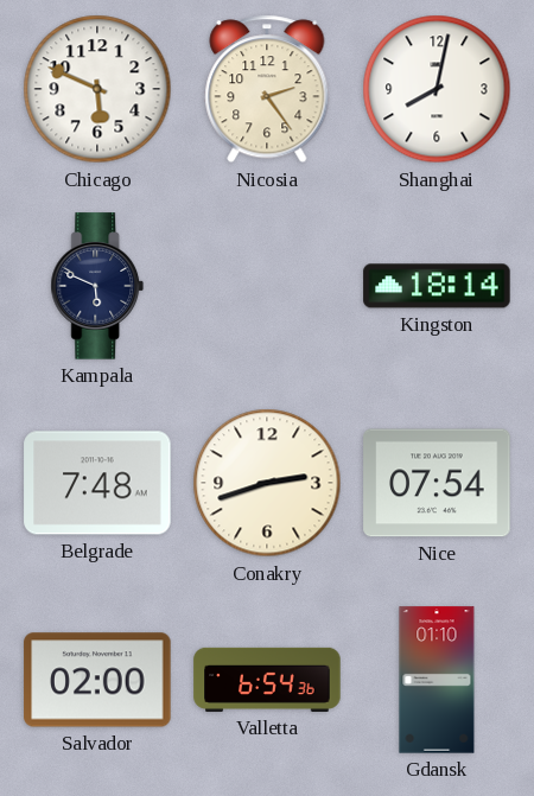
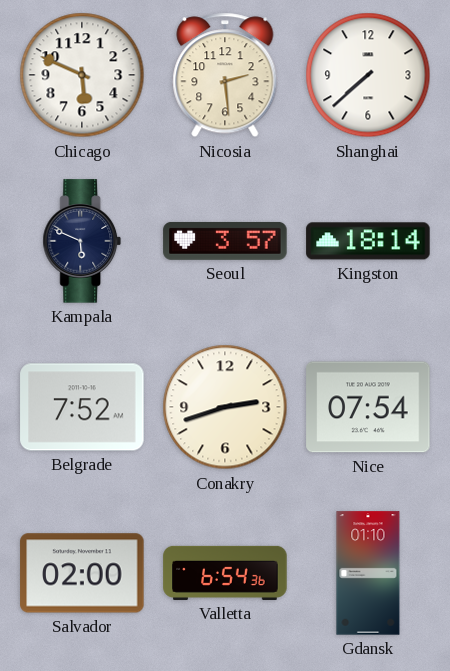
Nicosia: 2:24 -> 2:29
Shanghai: 8:02 -> 7:38
Seoul: none -> 3:57
Belgrade: 7:48 -> 7:52
